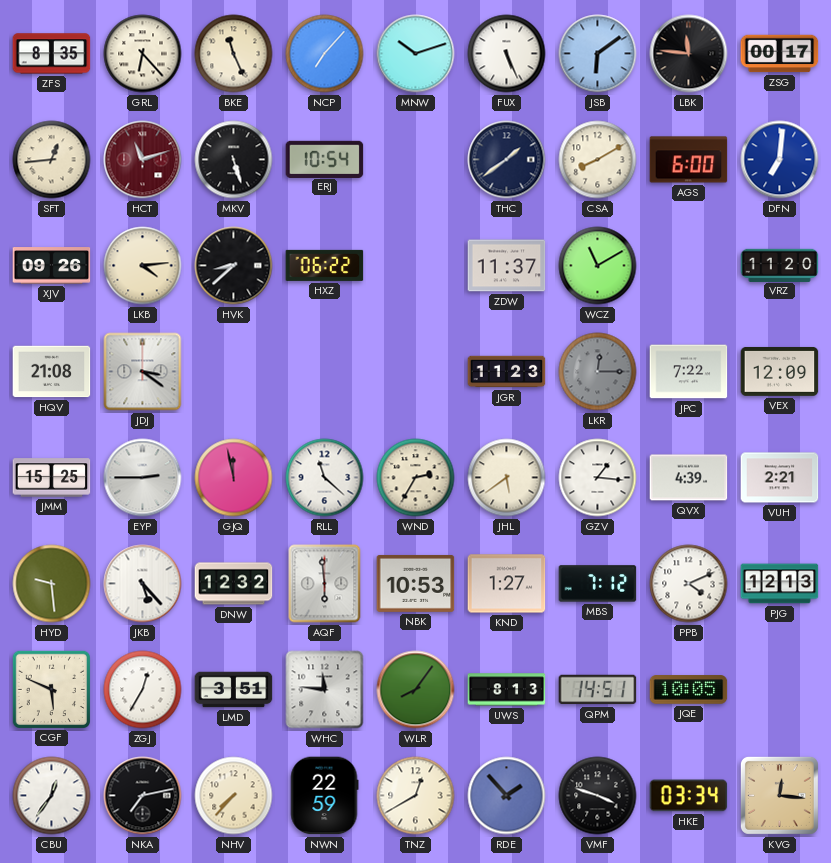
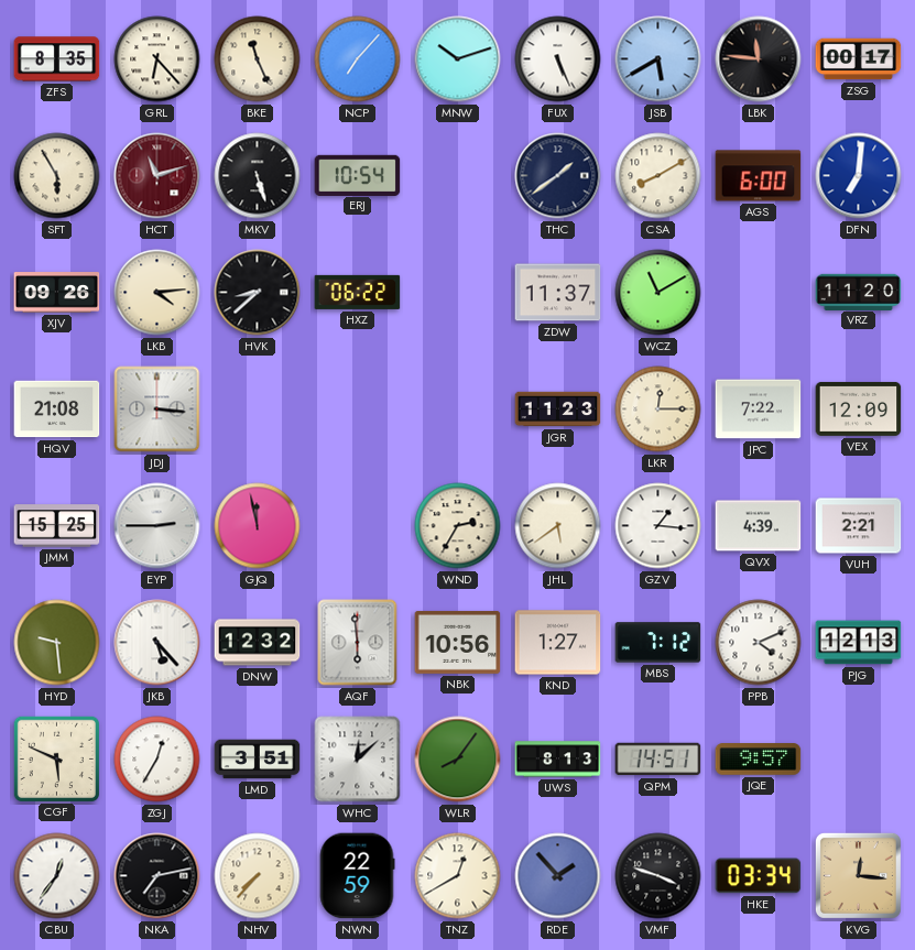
JSB: 6:09 -> 5:40
SFT: 12:44 -> 5:55
JDJ: 3:21 -> 3:16
LKR dial: grey -> cream
RLL: 11:22 -> none
NBK: 10:53 -> 10:56
WHC: 11:46 -> 12:08
JQE: 10:05 -> 9:57
